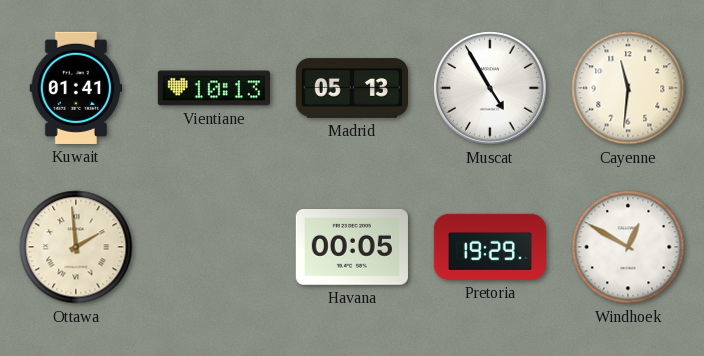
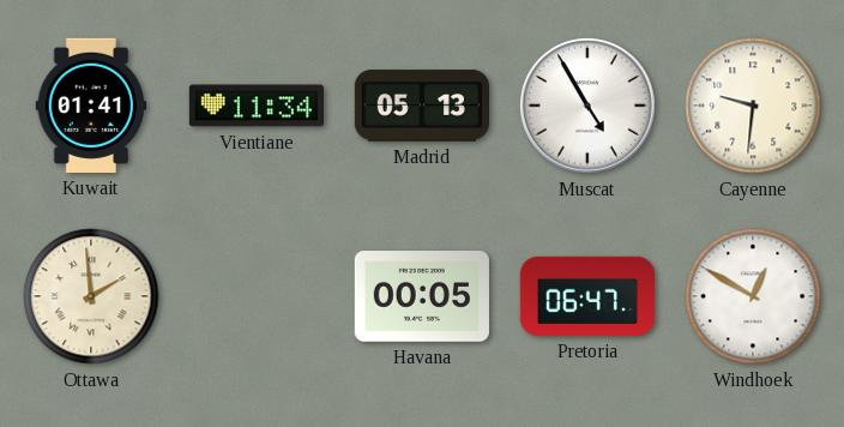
Vientiane: 10:13 -> 11:34
Cayenne: 11:31 -> 9:31
Pretoria: 19:29 -> 06:47
